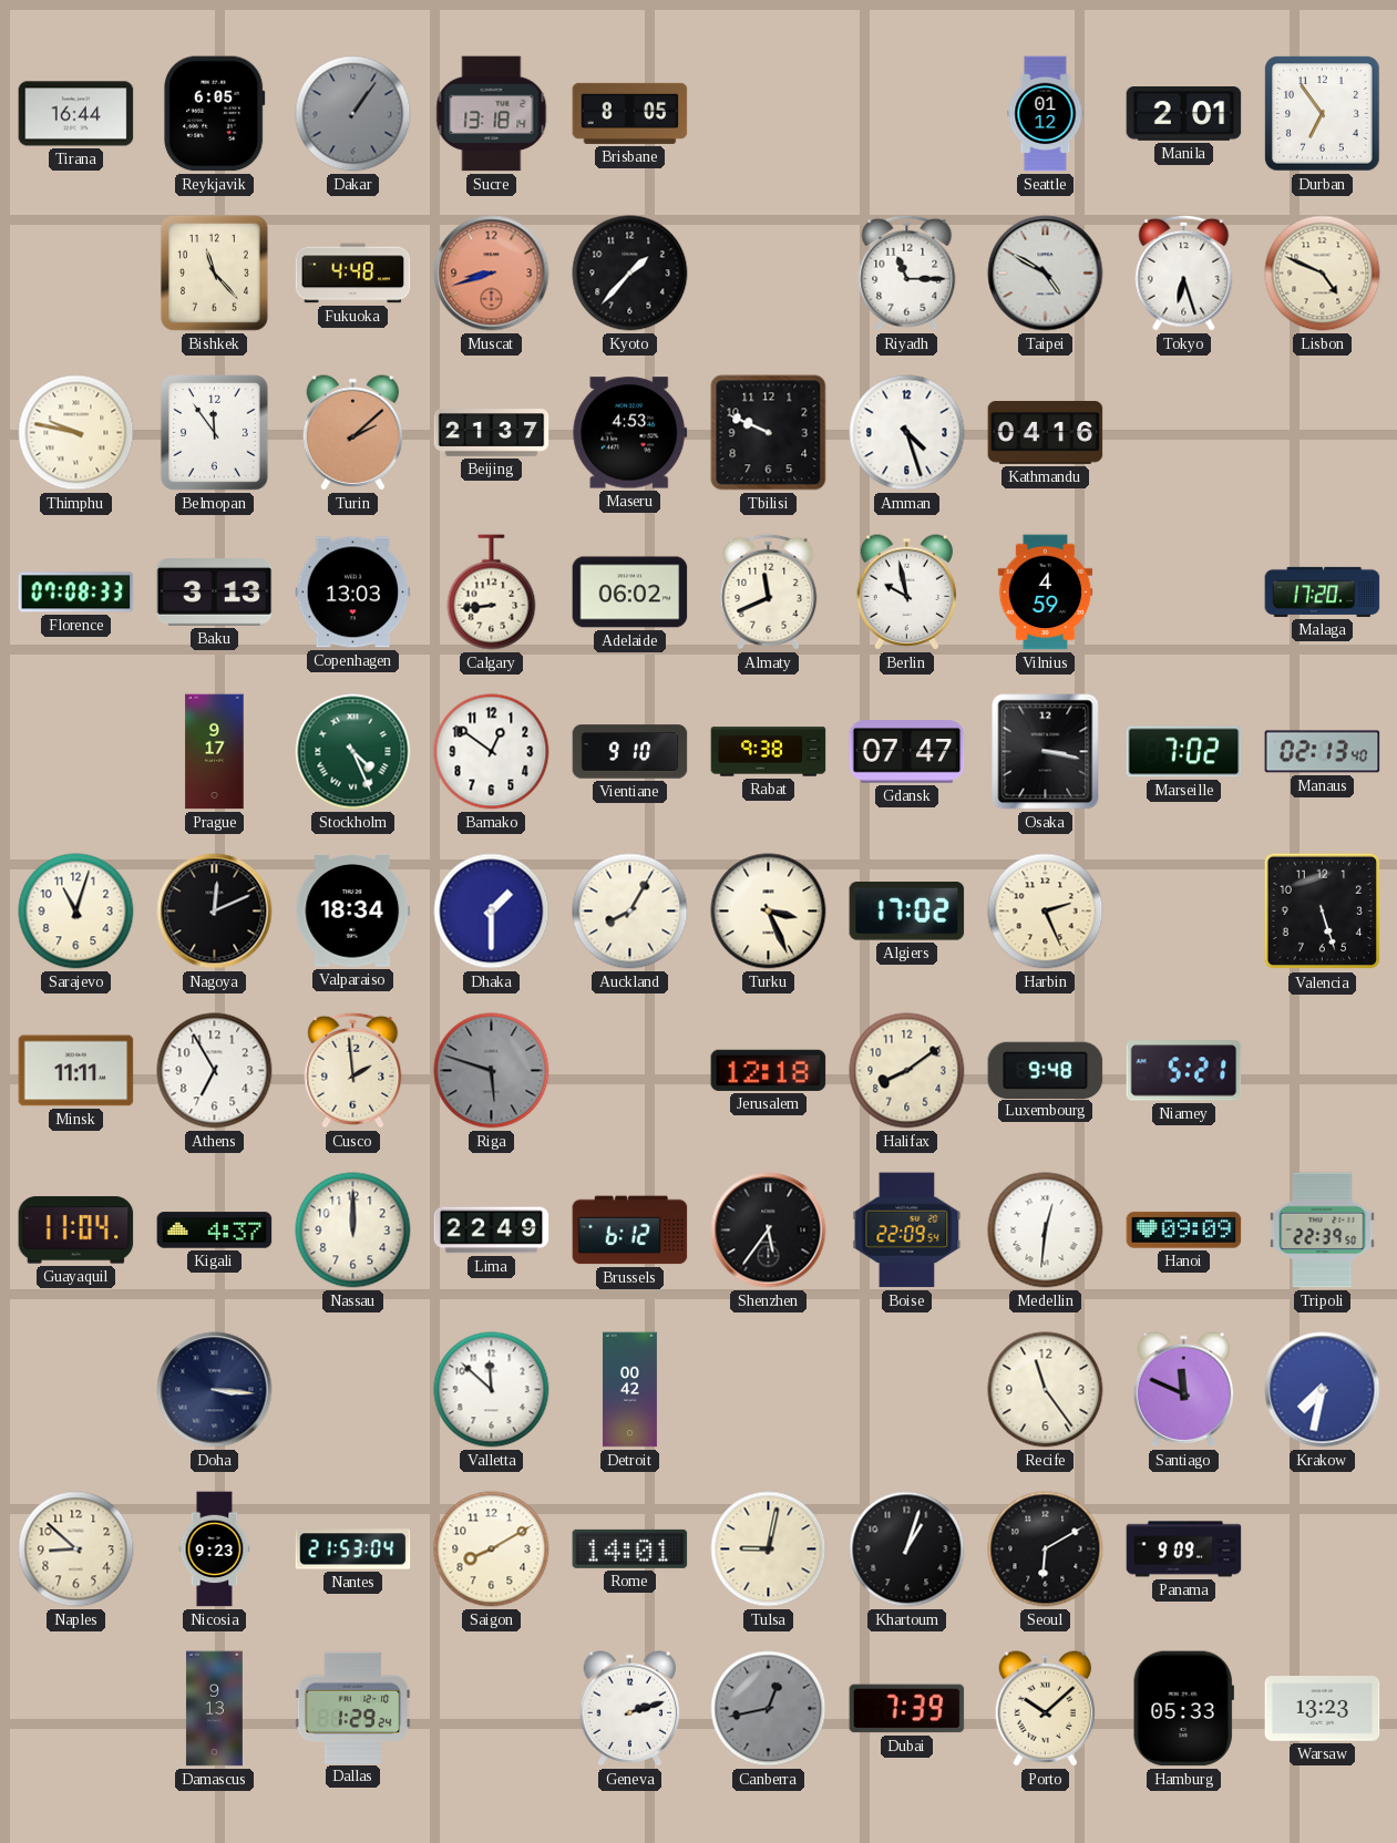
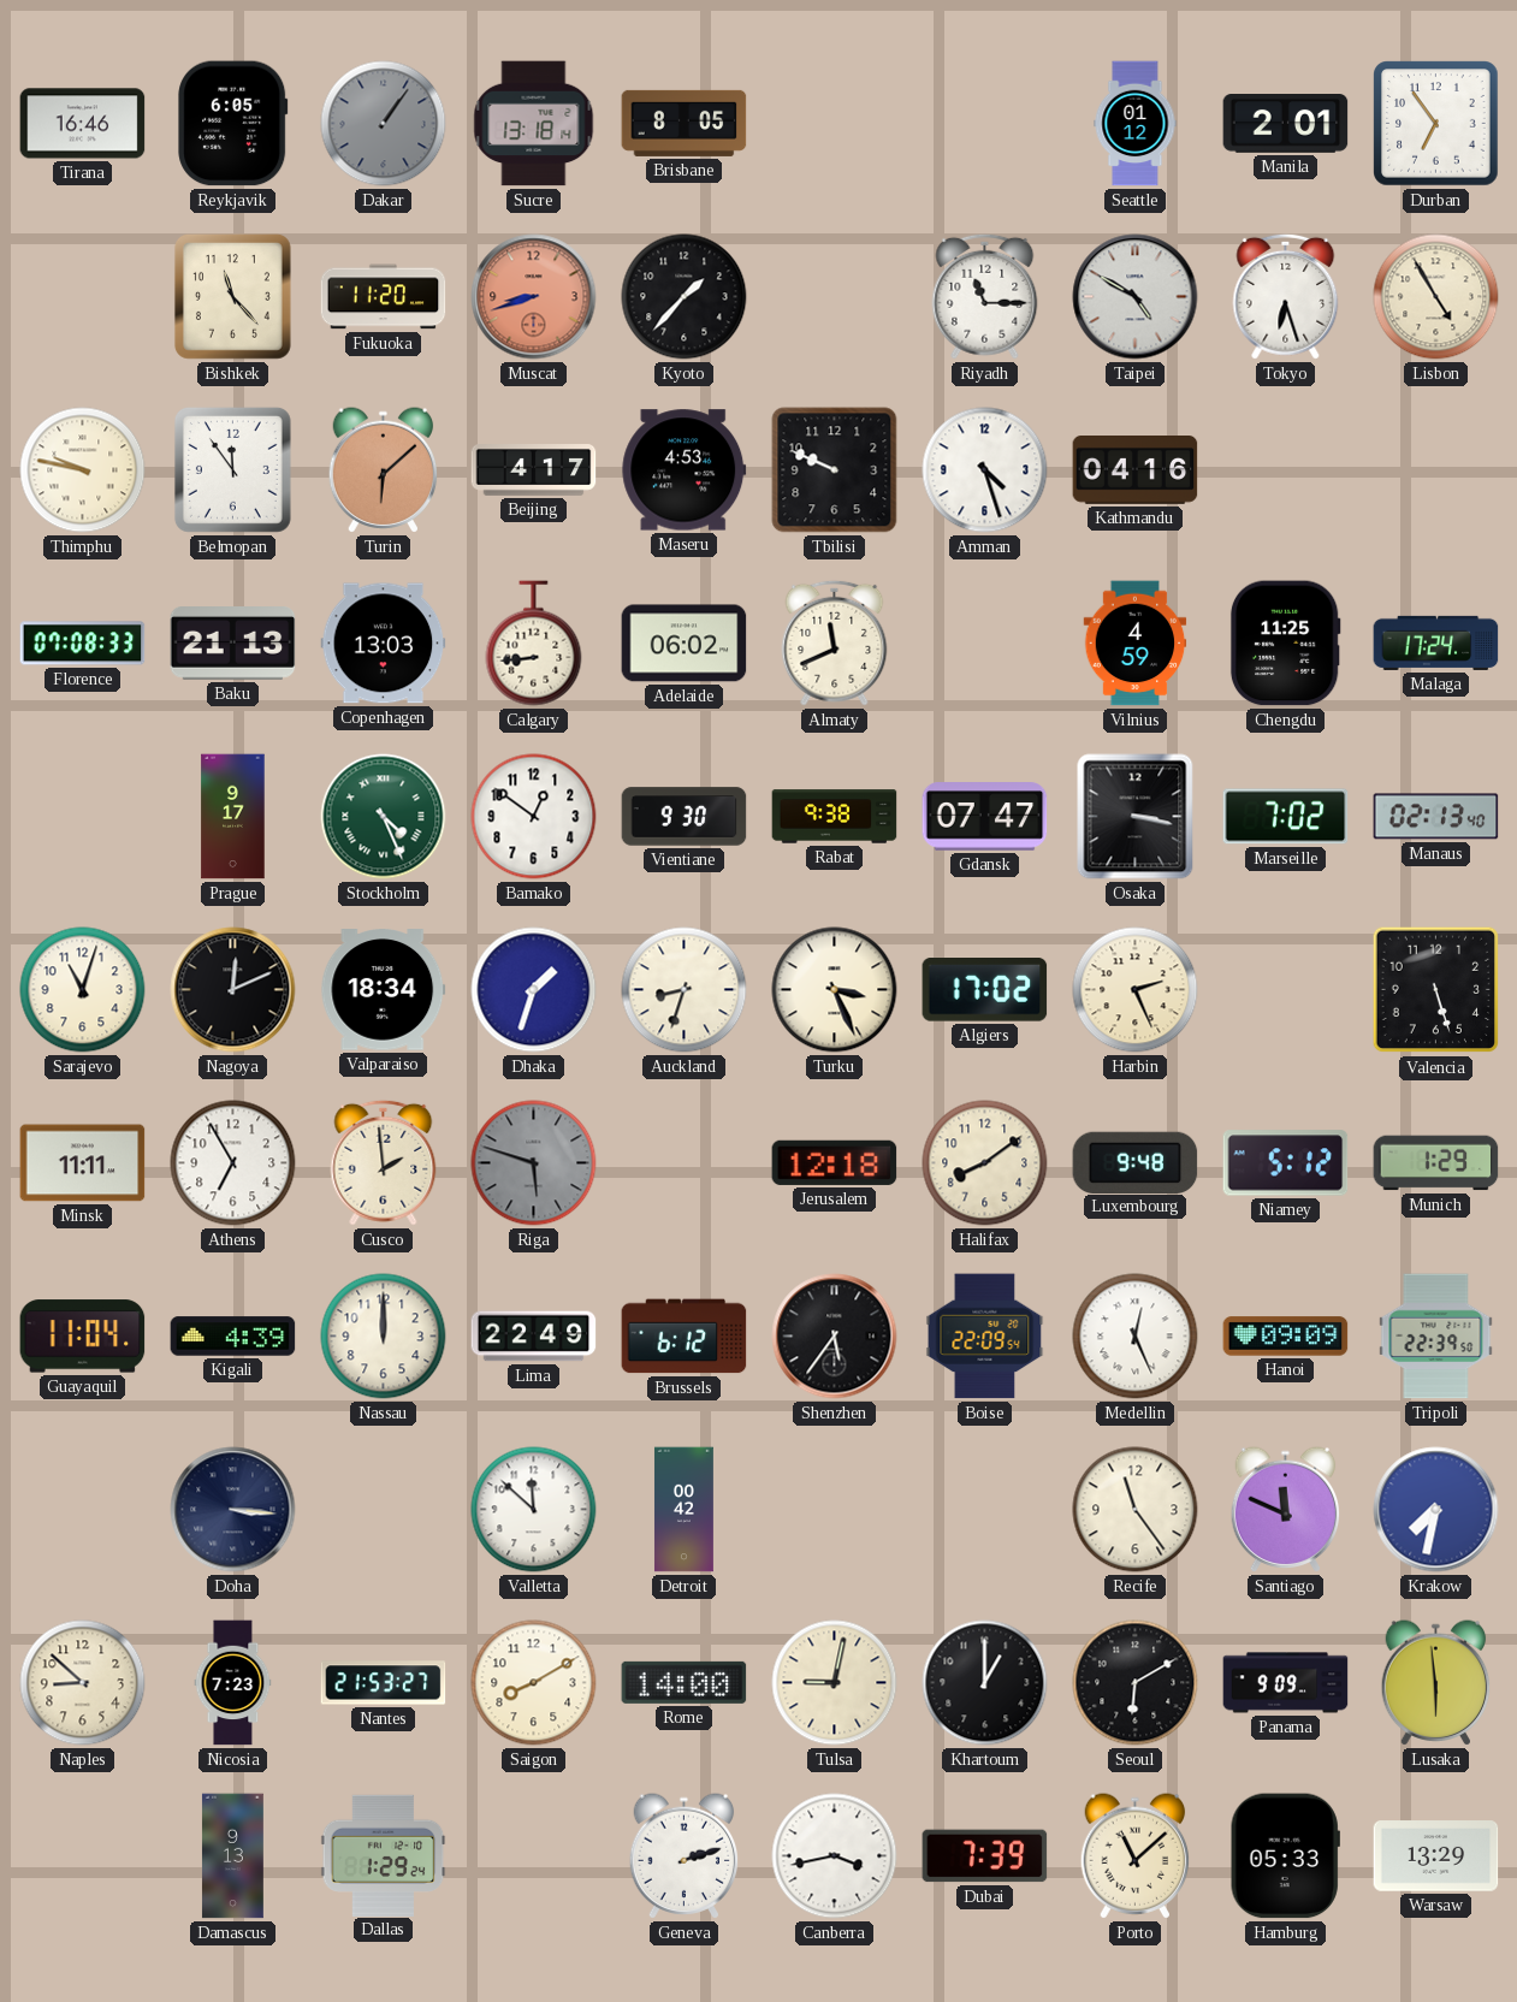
Tirana: 16:44 -> 16:46
Fukuoka: 4:48 -> 11:20
Lisbon: 4:49 -> 4:55
Turin: 2:08 -> 6:08
Beijing: 21:37 -> 4:17
Baku: 3:13 -> 21:13
Berlin: 9:58 -> none
Chengdu: none -> 11:25
Malaga: 17:20 -> 17:24
Vientiane: 9:10 -> 9:30
Dhaka: 1:30 -> 1:33
Auckland: 8:05 -> 8:33
Niamey: 5:21 -> 5:12
Munich: none -> 1:29
Kigali: 4:37 -> 4:39
Medellin: 12:31 -> 12:26
Nicosia: 9:23 -> 7:23
Nantes: 21:53:04 -> 21:53:27
Rome: 14:01 -> 14:00
Khartoum: 1:03 -> 1:00
Lusaka: none -> 5:59
Canberra: 12:43 -> 3:43
Canberra dial: grey -> white
Porto: 10:08 -> 11:08
Warsaw: 13:23 -> 13:29
